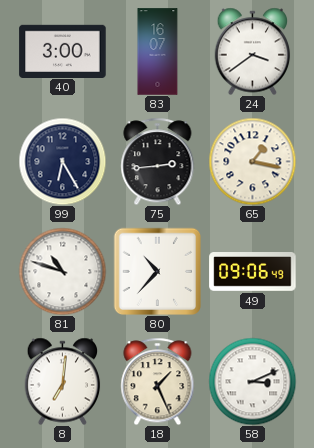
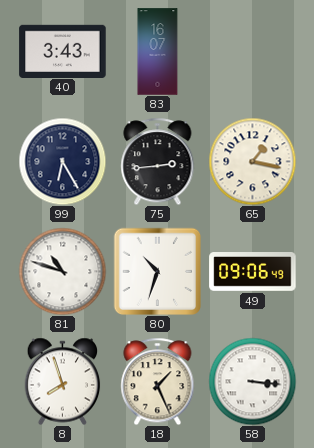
40: 3:00 -> 3:43
24: 3:39 -> none
80: 10:37 -> 10:33
8: 7:01 -> 7:57
58: 3:11 -> 3:16
